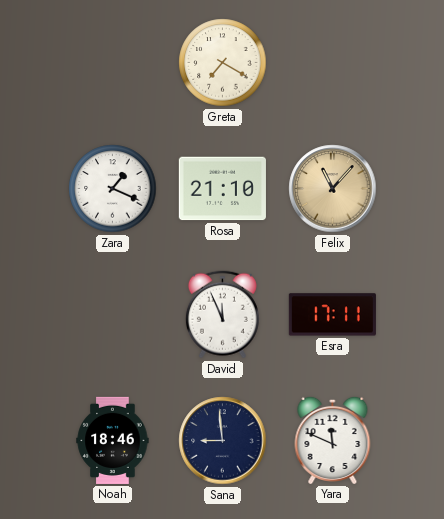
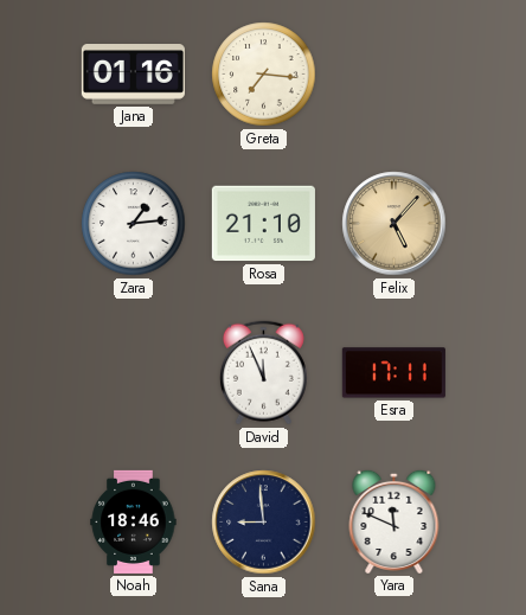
Jana: none -> 01:16
Greta: 7:20 -> 7:16
Zara: 1:19 -> 1:14
Felix: 11:07 -> 5:07
